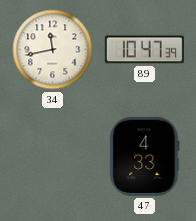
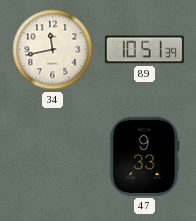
89: 10:47 -> 10:51
47: 4:33 -> 9:33
